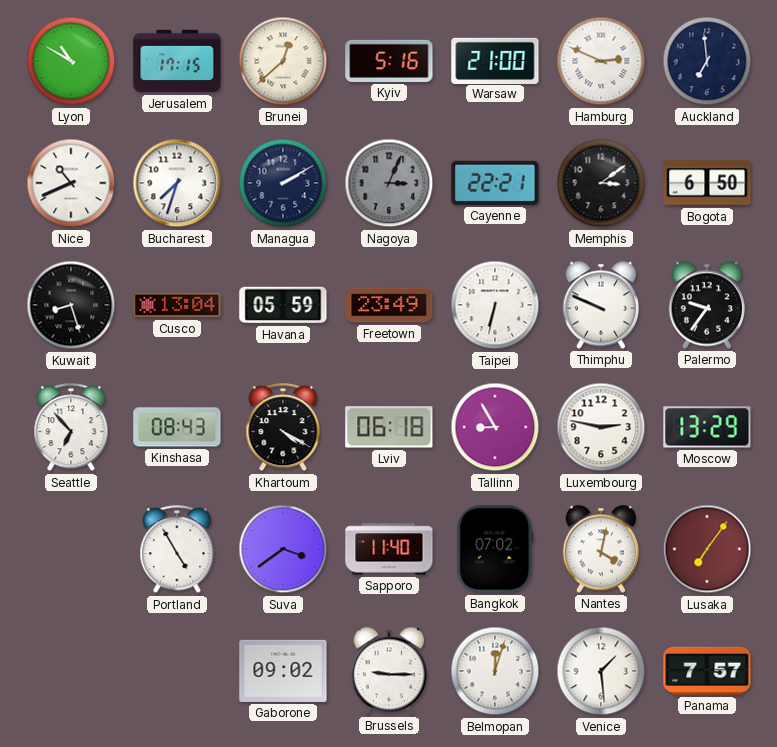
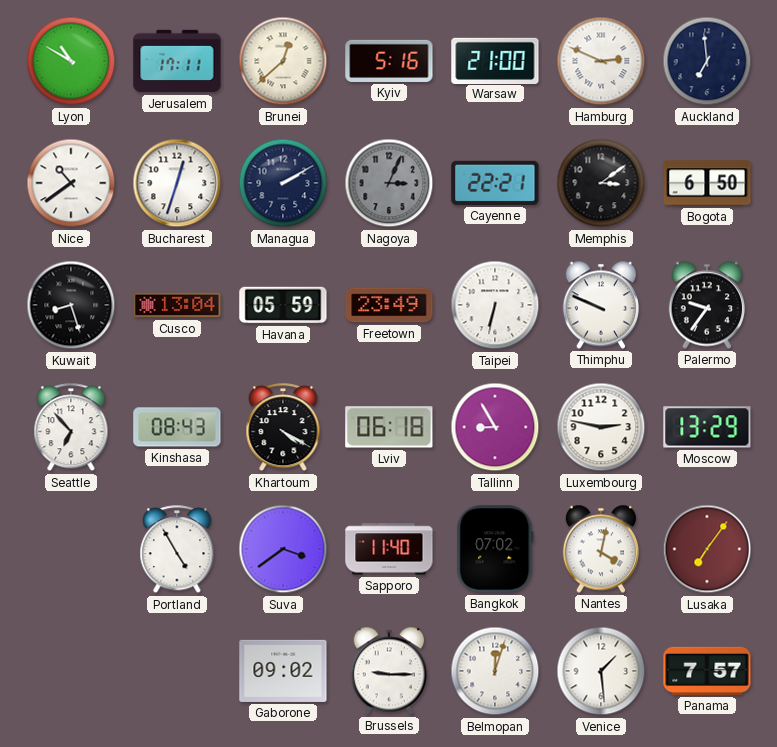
Jerusalem: 17:15 -> 17:11
Nice: 10:41 -> 10:39
Bucharest: 7:33 -> 12:33
